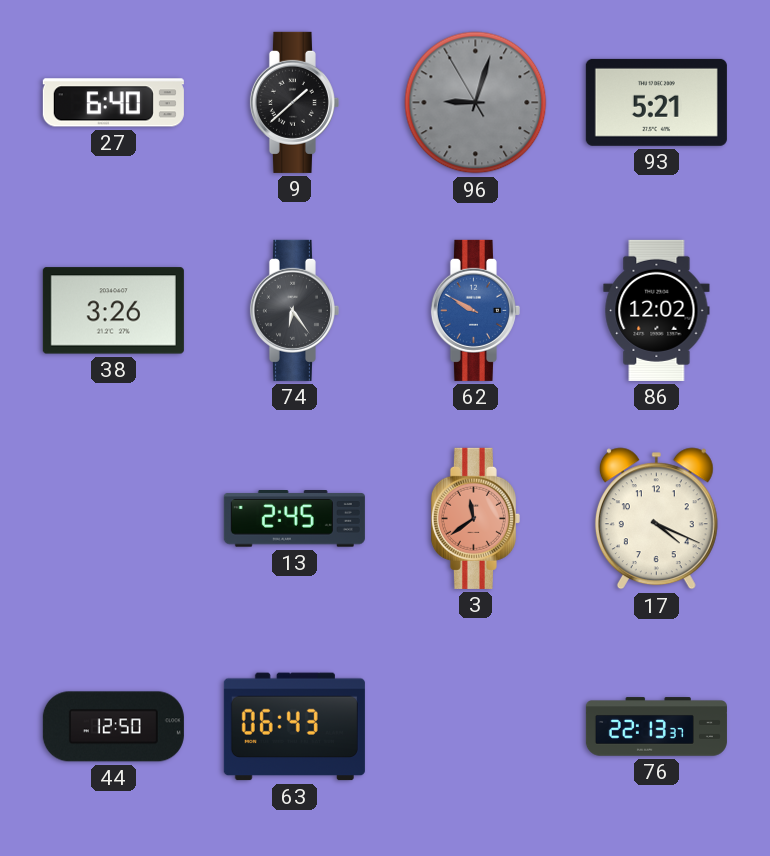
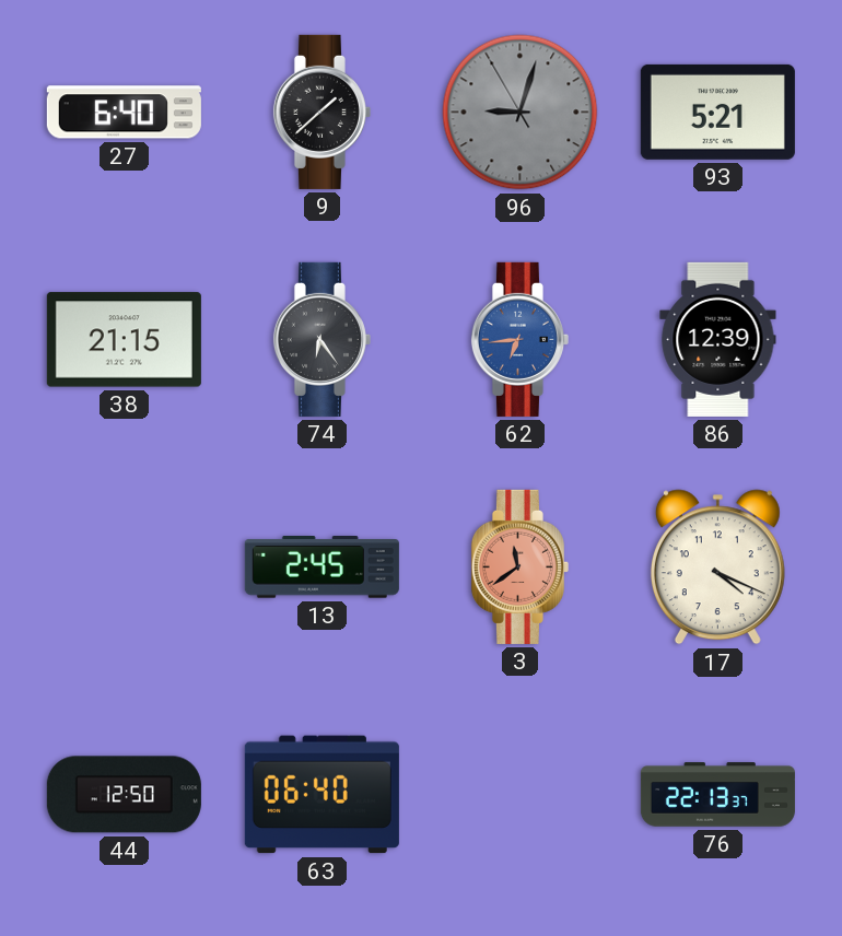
38: 3:26 -> 21:15
62: 9:50 -> 6:44
86: 12:02 -> 12:39
63: 06:43 -> 06:40
